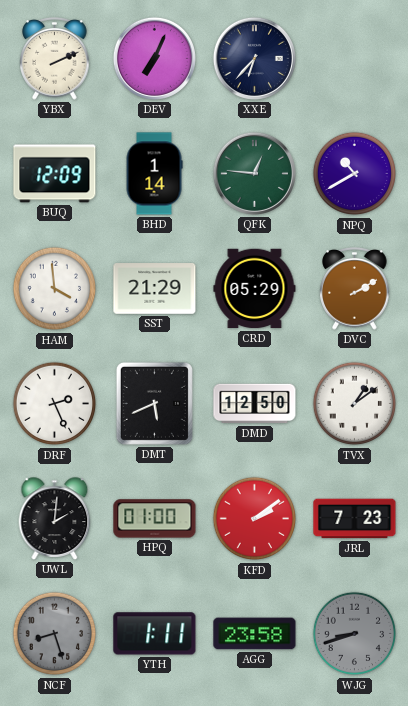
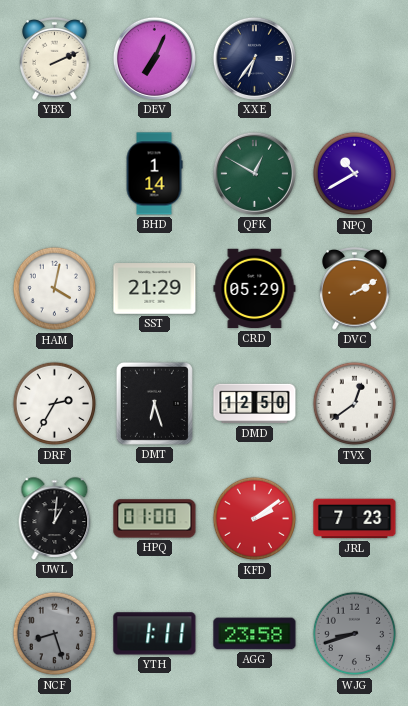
XXE: 6:37 -> 6:36
BUQ: 12:09 -> none
QFK: 12:46 -> 12:50
HAM: 3:59 -> 4:02
DRF: 2:26 -> 2:35
DMT: 5:41 -> 6:27
TVX: 1:09 -> 12:39
UWL: 2:01 -> 1:01
